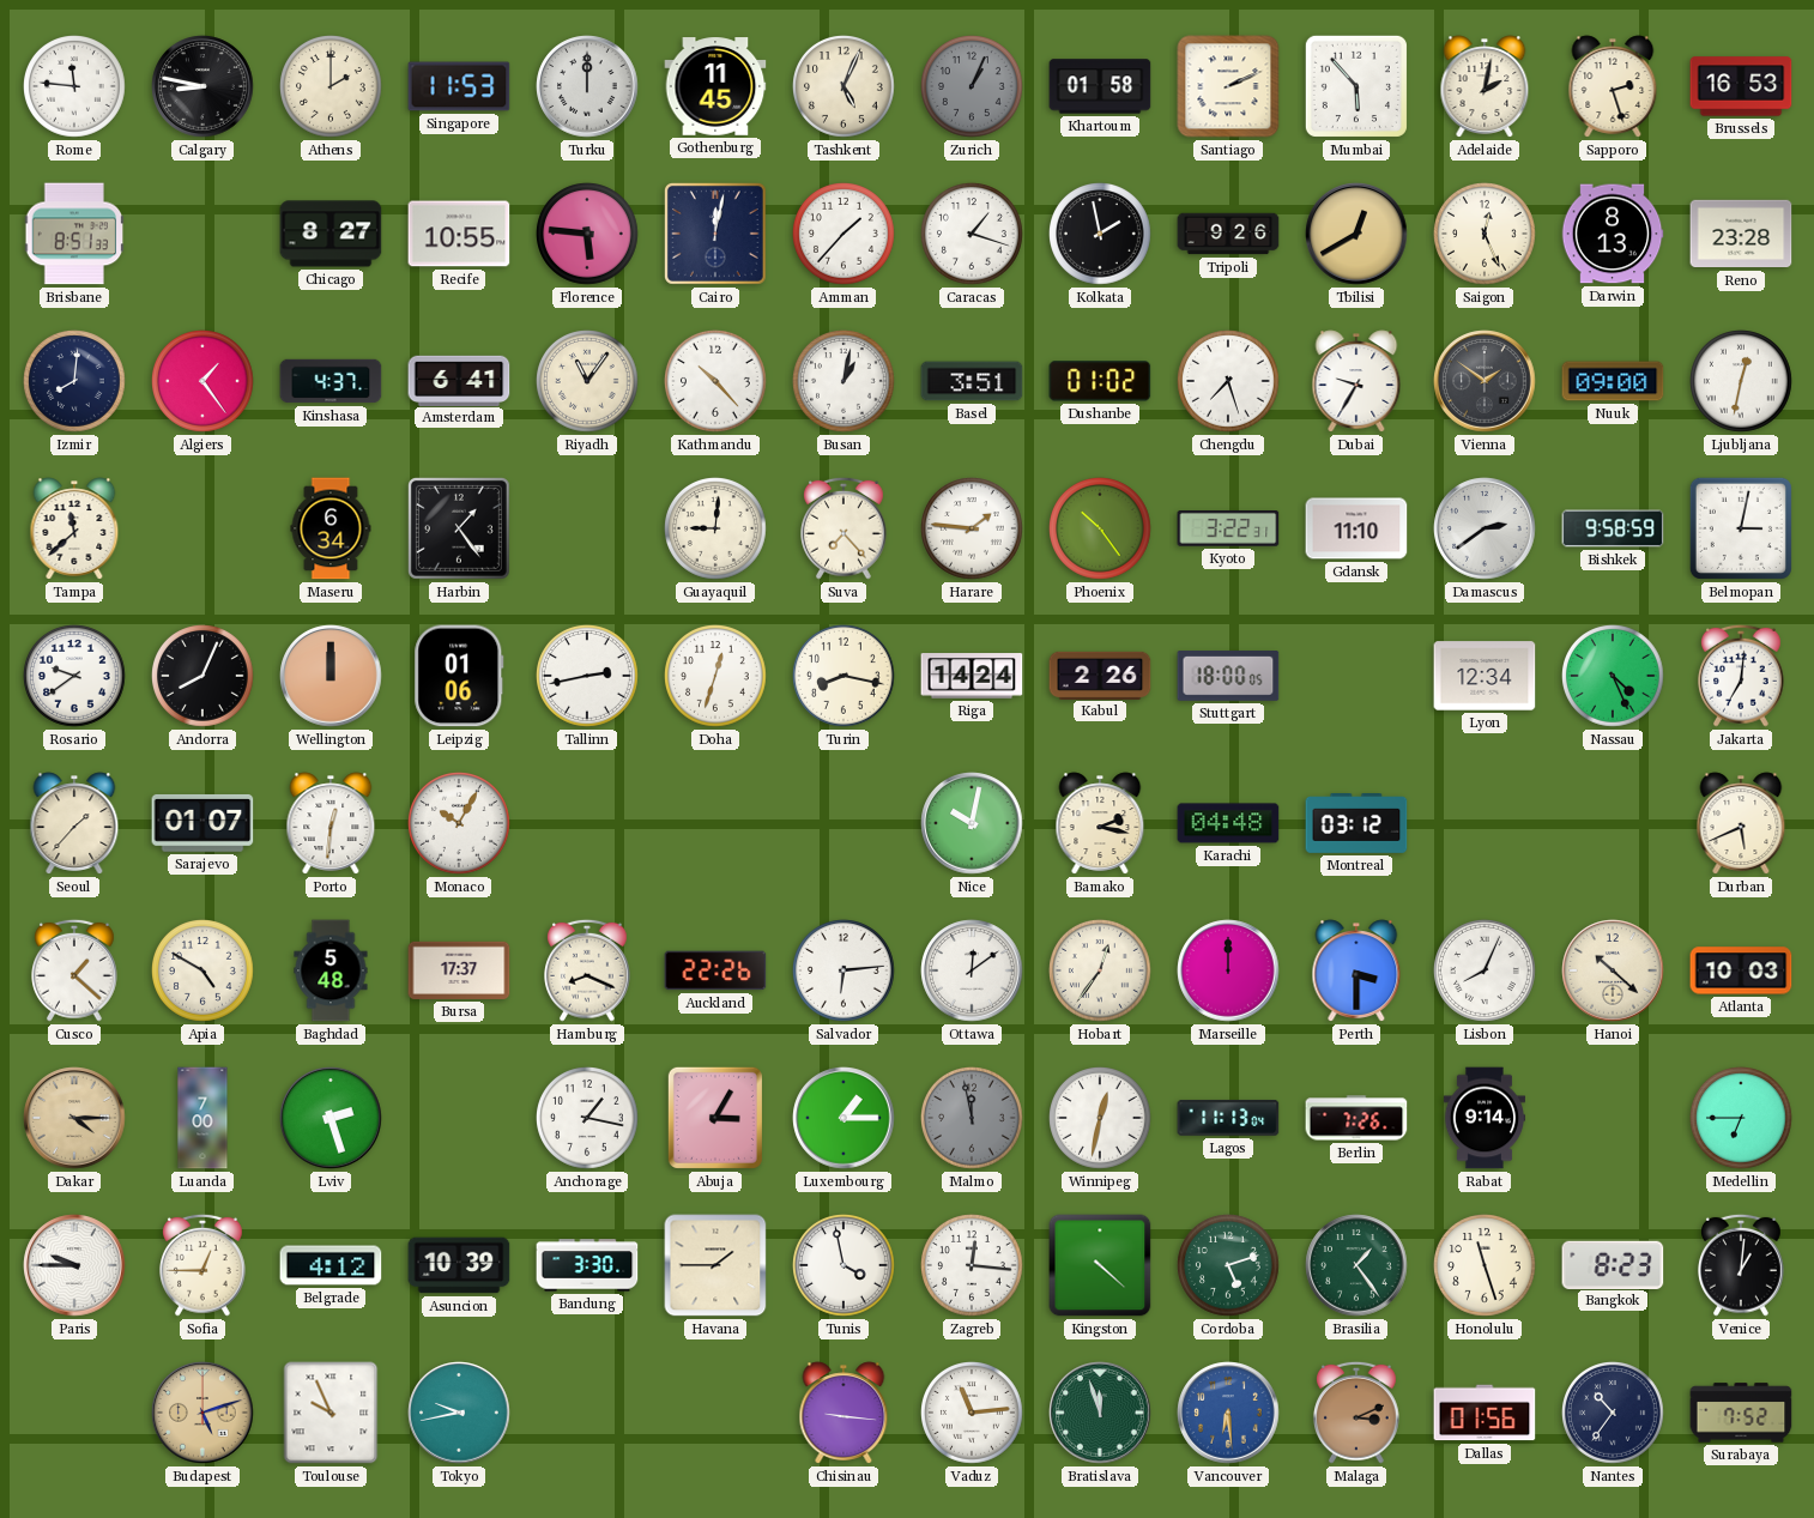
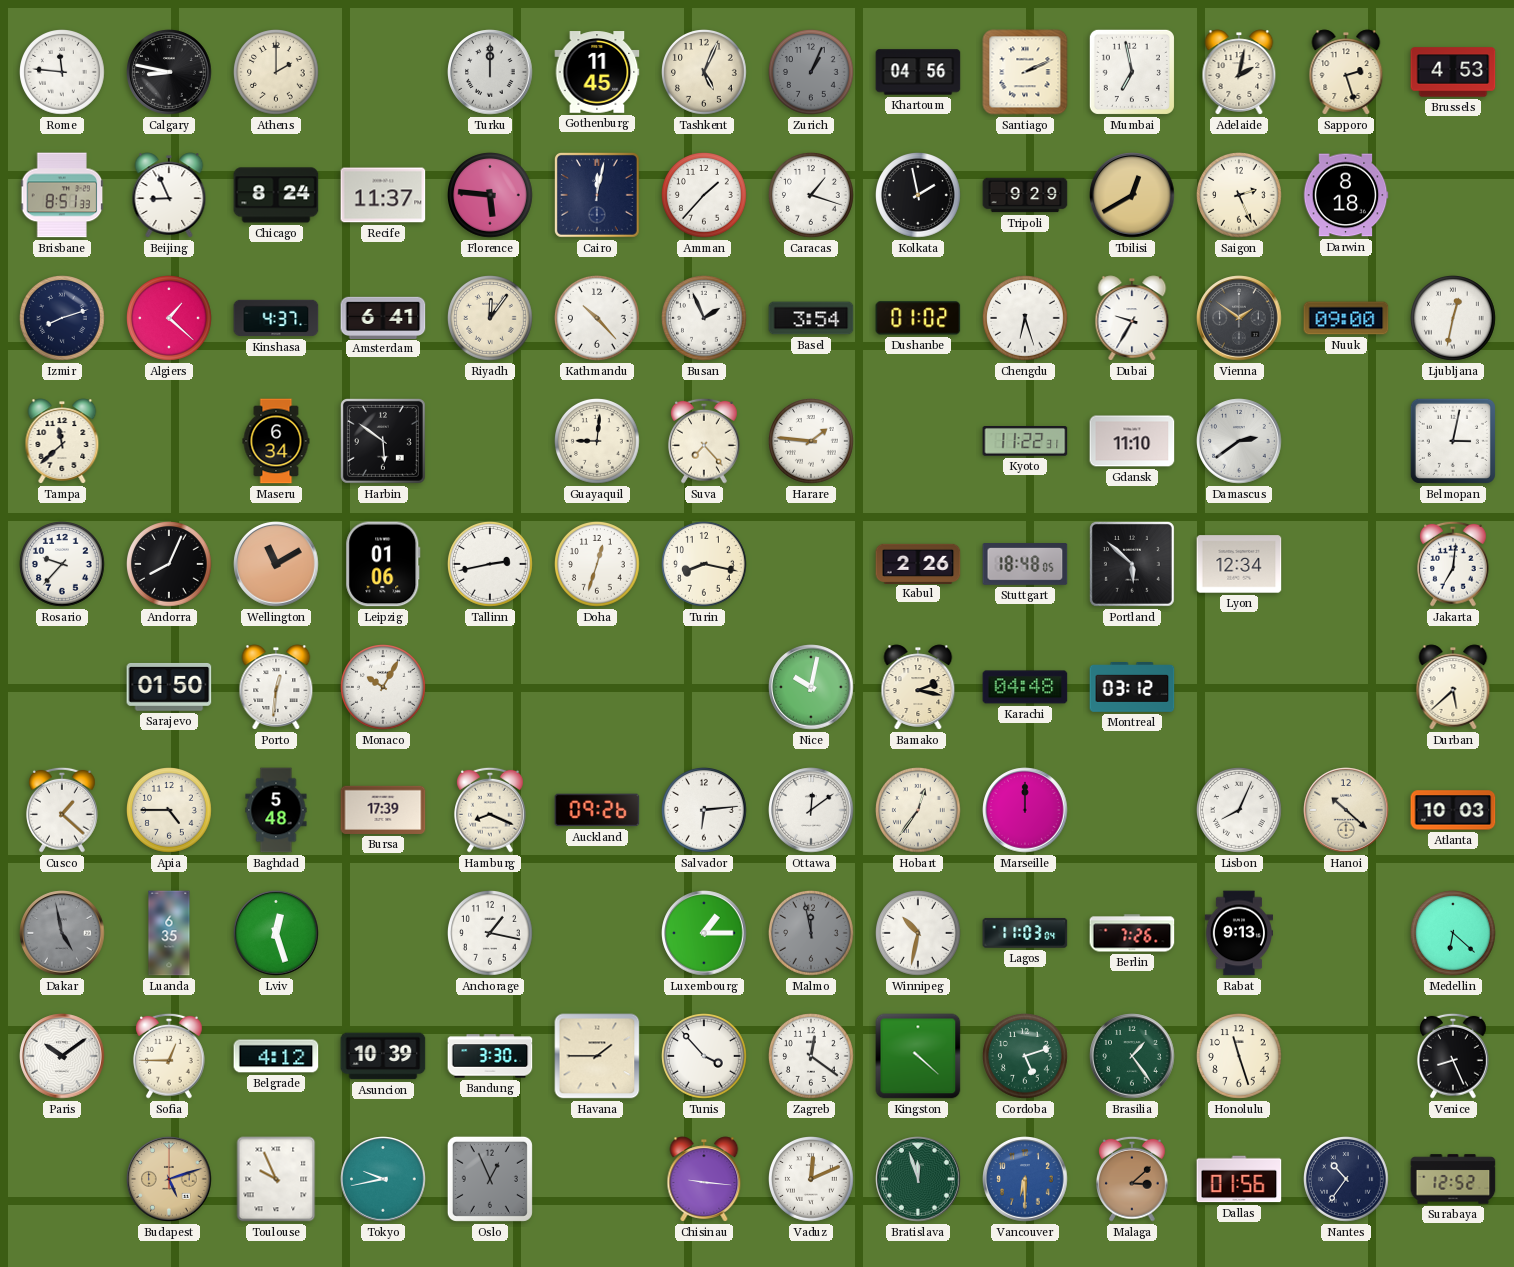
Singapore: 11:53 -> none
Khartoum: 01:58 -> 04:56
Mumbai: 5:53 -> 6:58
Brussels: 16:53 -> 4:53
Beijing: none -> 8:56
Chicago: 8:27 -> 8:24
Recife: 10:55 -> 11:37
Tripoli: 9:26 -> 9:29
Saigon: 12:26 -> 2:26
Darwin: 8:13 -> 8:18
Reno: 23:28 -> none
Izmir: 8:01 -> 8:12
Algiers: 1:24 -> 1:22
Riyadh: 11:06 -> 12:06
Busan: 1:02 -> 1:56
Basel: 3:51 -> 3:54
Chengdu: 7:27 -> 6:27
Harbin: 1:24 -> 5:51
Phoenix: 10:24 -> none
Kyoto: 3:22 -> 11:22
Bishkek: 9:58 -> none
Rosario: 9:39 -> 9:37
Wellington: 12:00 -> 11:10
Riga: 14:24 -> none
Stuttgart: 18:00 -> 18:48
Portland: none -> 5:52
Nassau: 4:26 -> none
Seoul: 1:37 -> none
Sarajevo: 01:07 -> 01:50
Durban: 5:41 -> 5:38
Apia: 4:50 -> 4:45
Bursa: 17:37 -> 17:39
Auckland: 22:26 -> 09:26
Perth: 3:30 -> none
Dakar: 4:15 -> 4:58
Dakar dial: champagne -> grey
Luanda: 7:00 -> 6:35
Lviv: 2:27 -> 12:27
Abuja: 3:05 -> none
Winnipeg: 12:32 -> 10:32
Lagos: 11:13 -> 11:03
Rabat: 9:14 -> 9:13
Medellin: 6:45 -> 6:22
Paris: 9:45 -> 10:09
Tunis: 3:58 -> 3:53
Zagreb: 12:16 -> 12:21
Bangkok: 8:23 -> none
Venice: 1:01 -> 8:26
Oslo: none -> 12:56
Vaduz: 11:14 -> 12:11
Vancouver: 6:29 -> 6:30
Malaga: 3:11 -> 3:08
Surabaya: 7:52 -> 12:52
